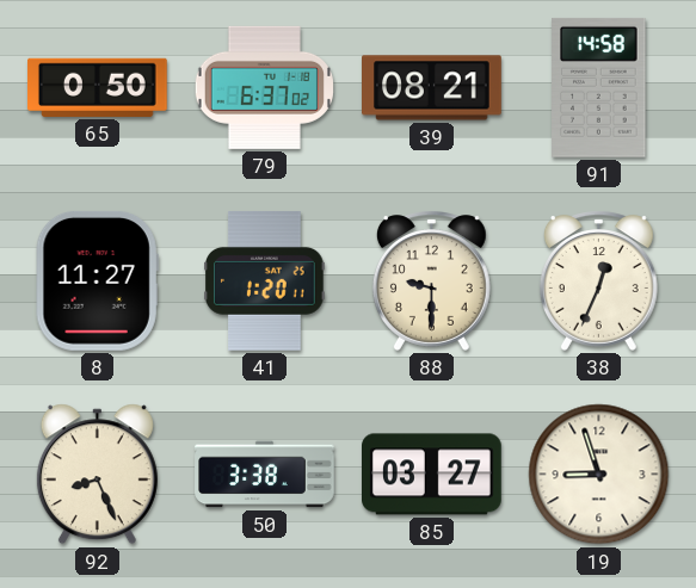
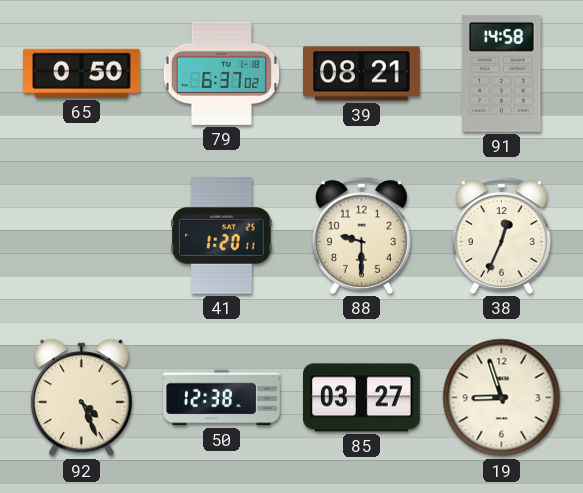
8: 11:27 -> none
92: 8:26 -> 4:26
50: 3:38 -> 12:38
